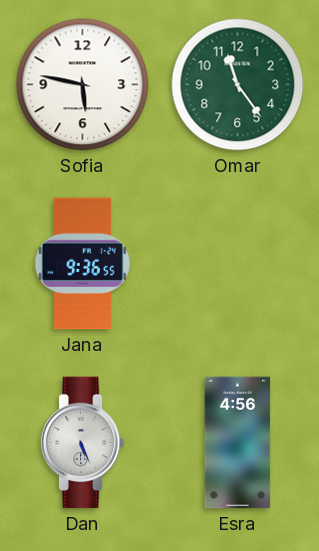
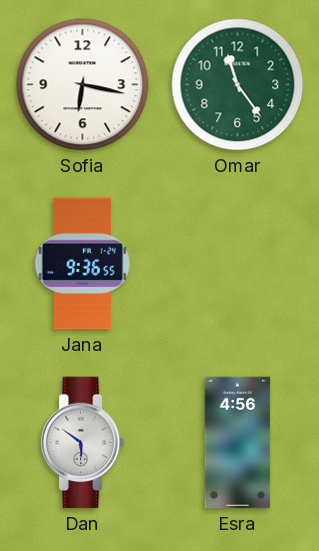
Sofia: 5:47 -> 6:17
Dan: 5:26 -> 5:51
